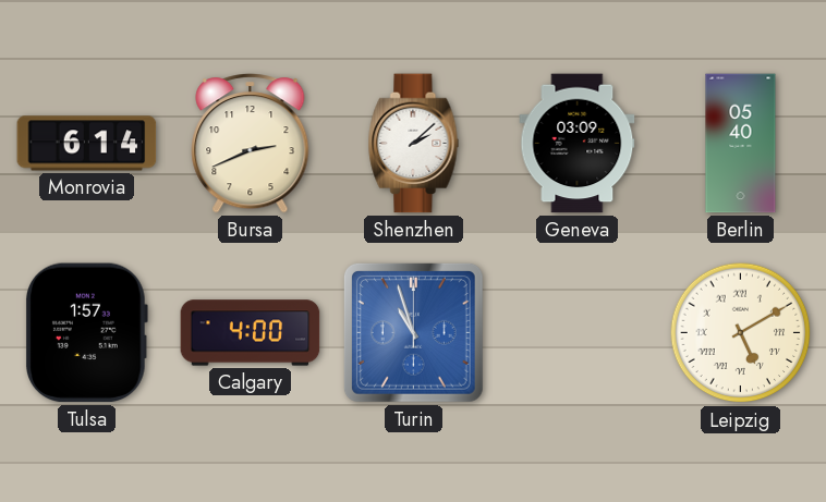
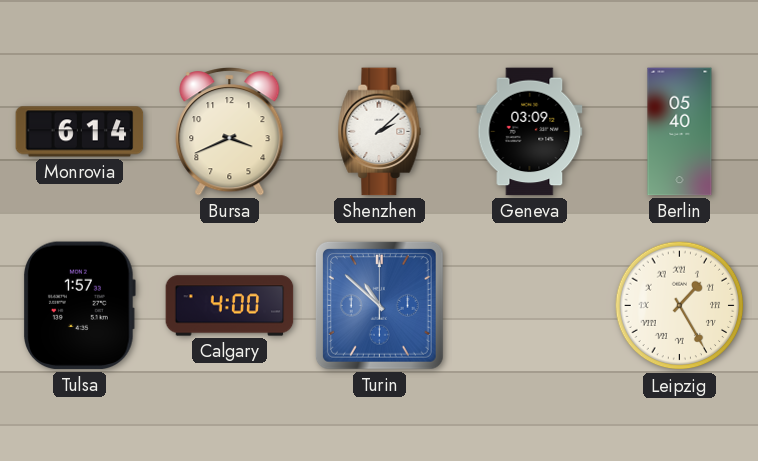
Bursa: 2:41 -> 3:41
Turin: 10:57 -> 10:52
Leipzig: 5:10 -> 1:25
